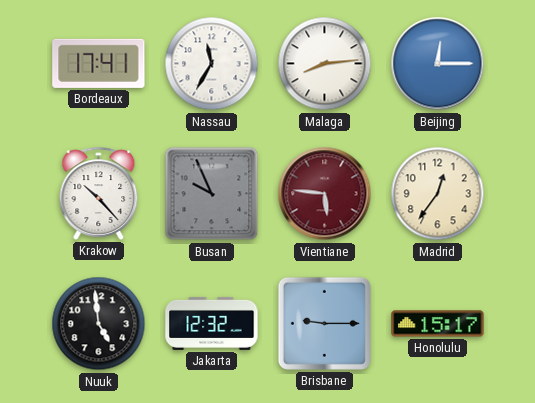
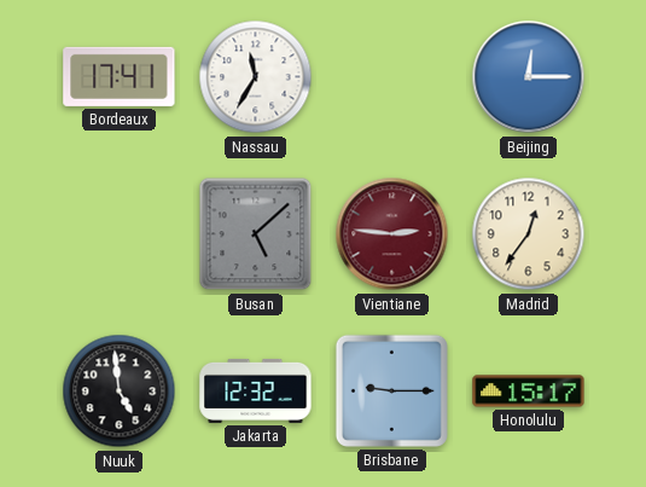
Malaga: 8:14 -> none
Krakow: 10:23 -> none
Busan: 9:56 -> 5:08
Vientiane: 5:46 -> 2:46
